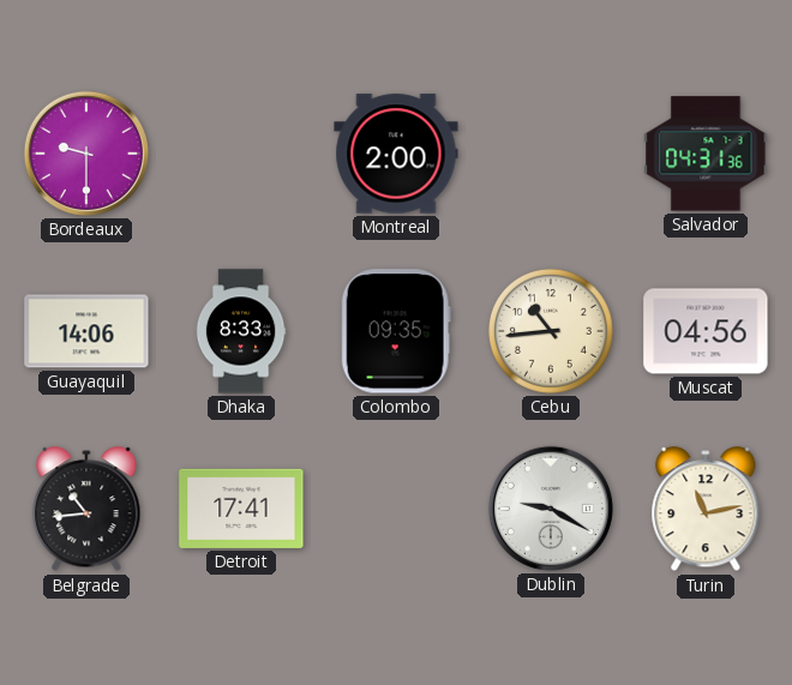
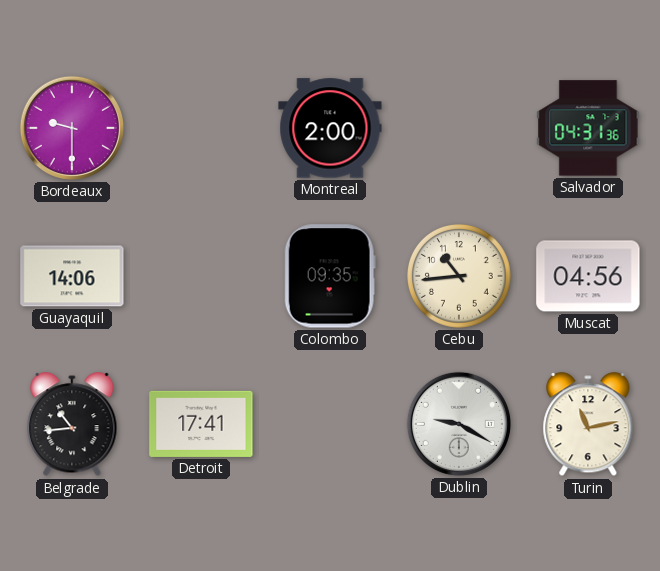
Dhaka: 8:33 -> none
